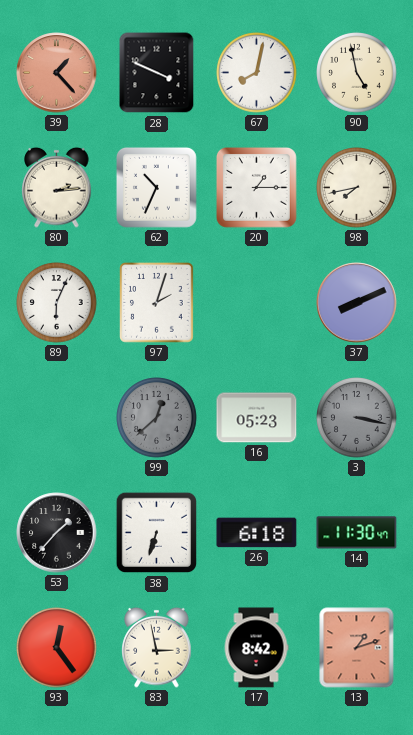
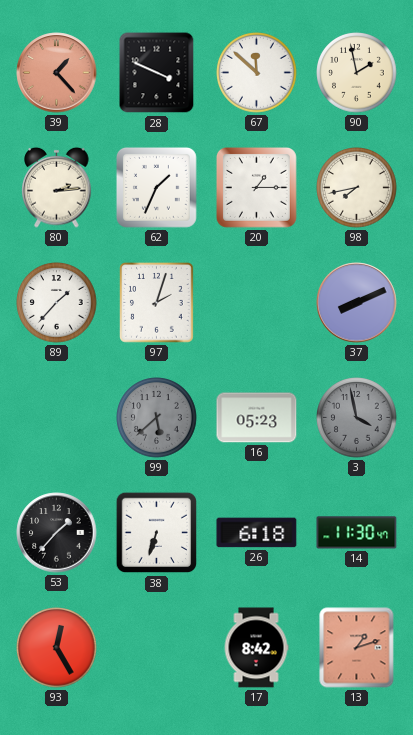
67: 8:02 -> 11:52
90: 4:58 -> 1:58
62: 10:34 -> 1:34
89: 6:04 -> 1:37
99: 12:38 -> 5:38
3: 3:17 -> 3:58
93: 12:24 -> 12:25
83: 2:58 -> none
